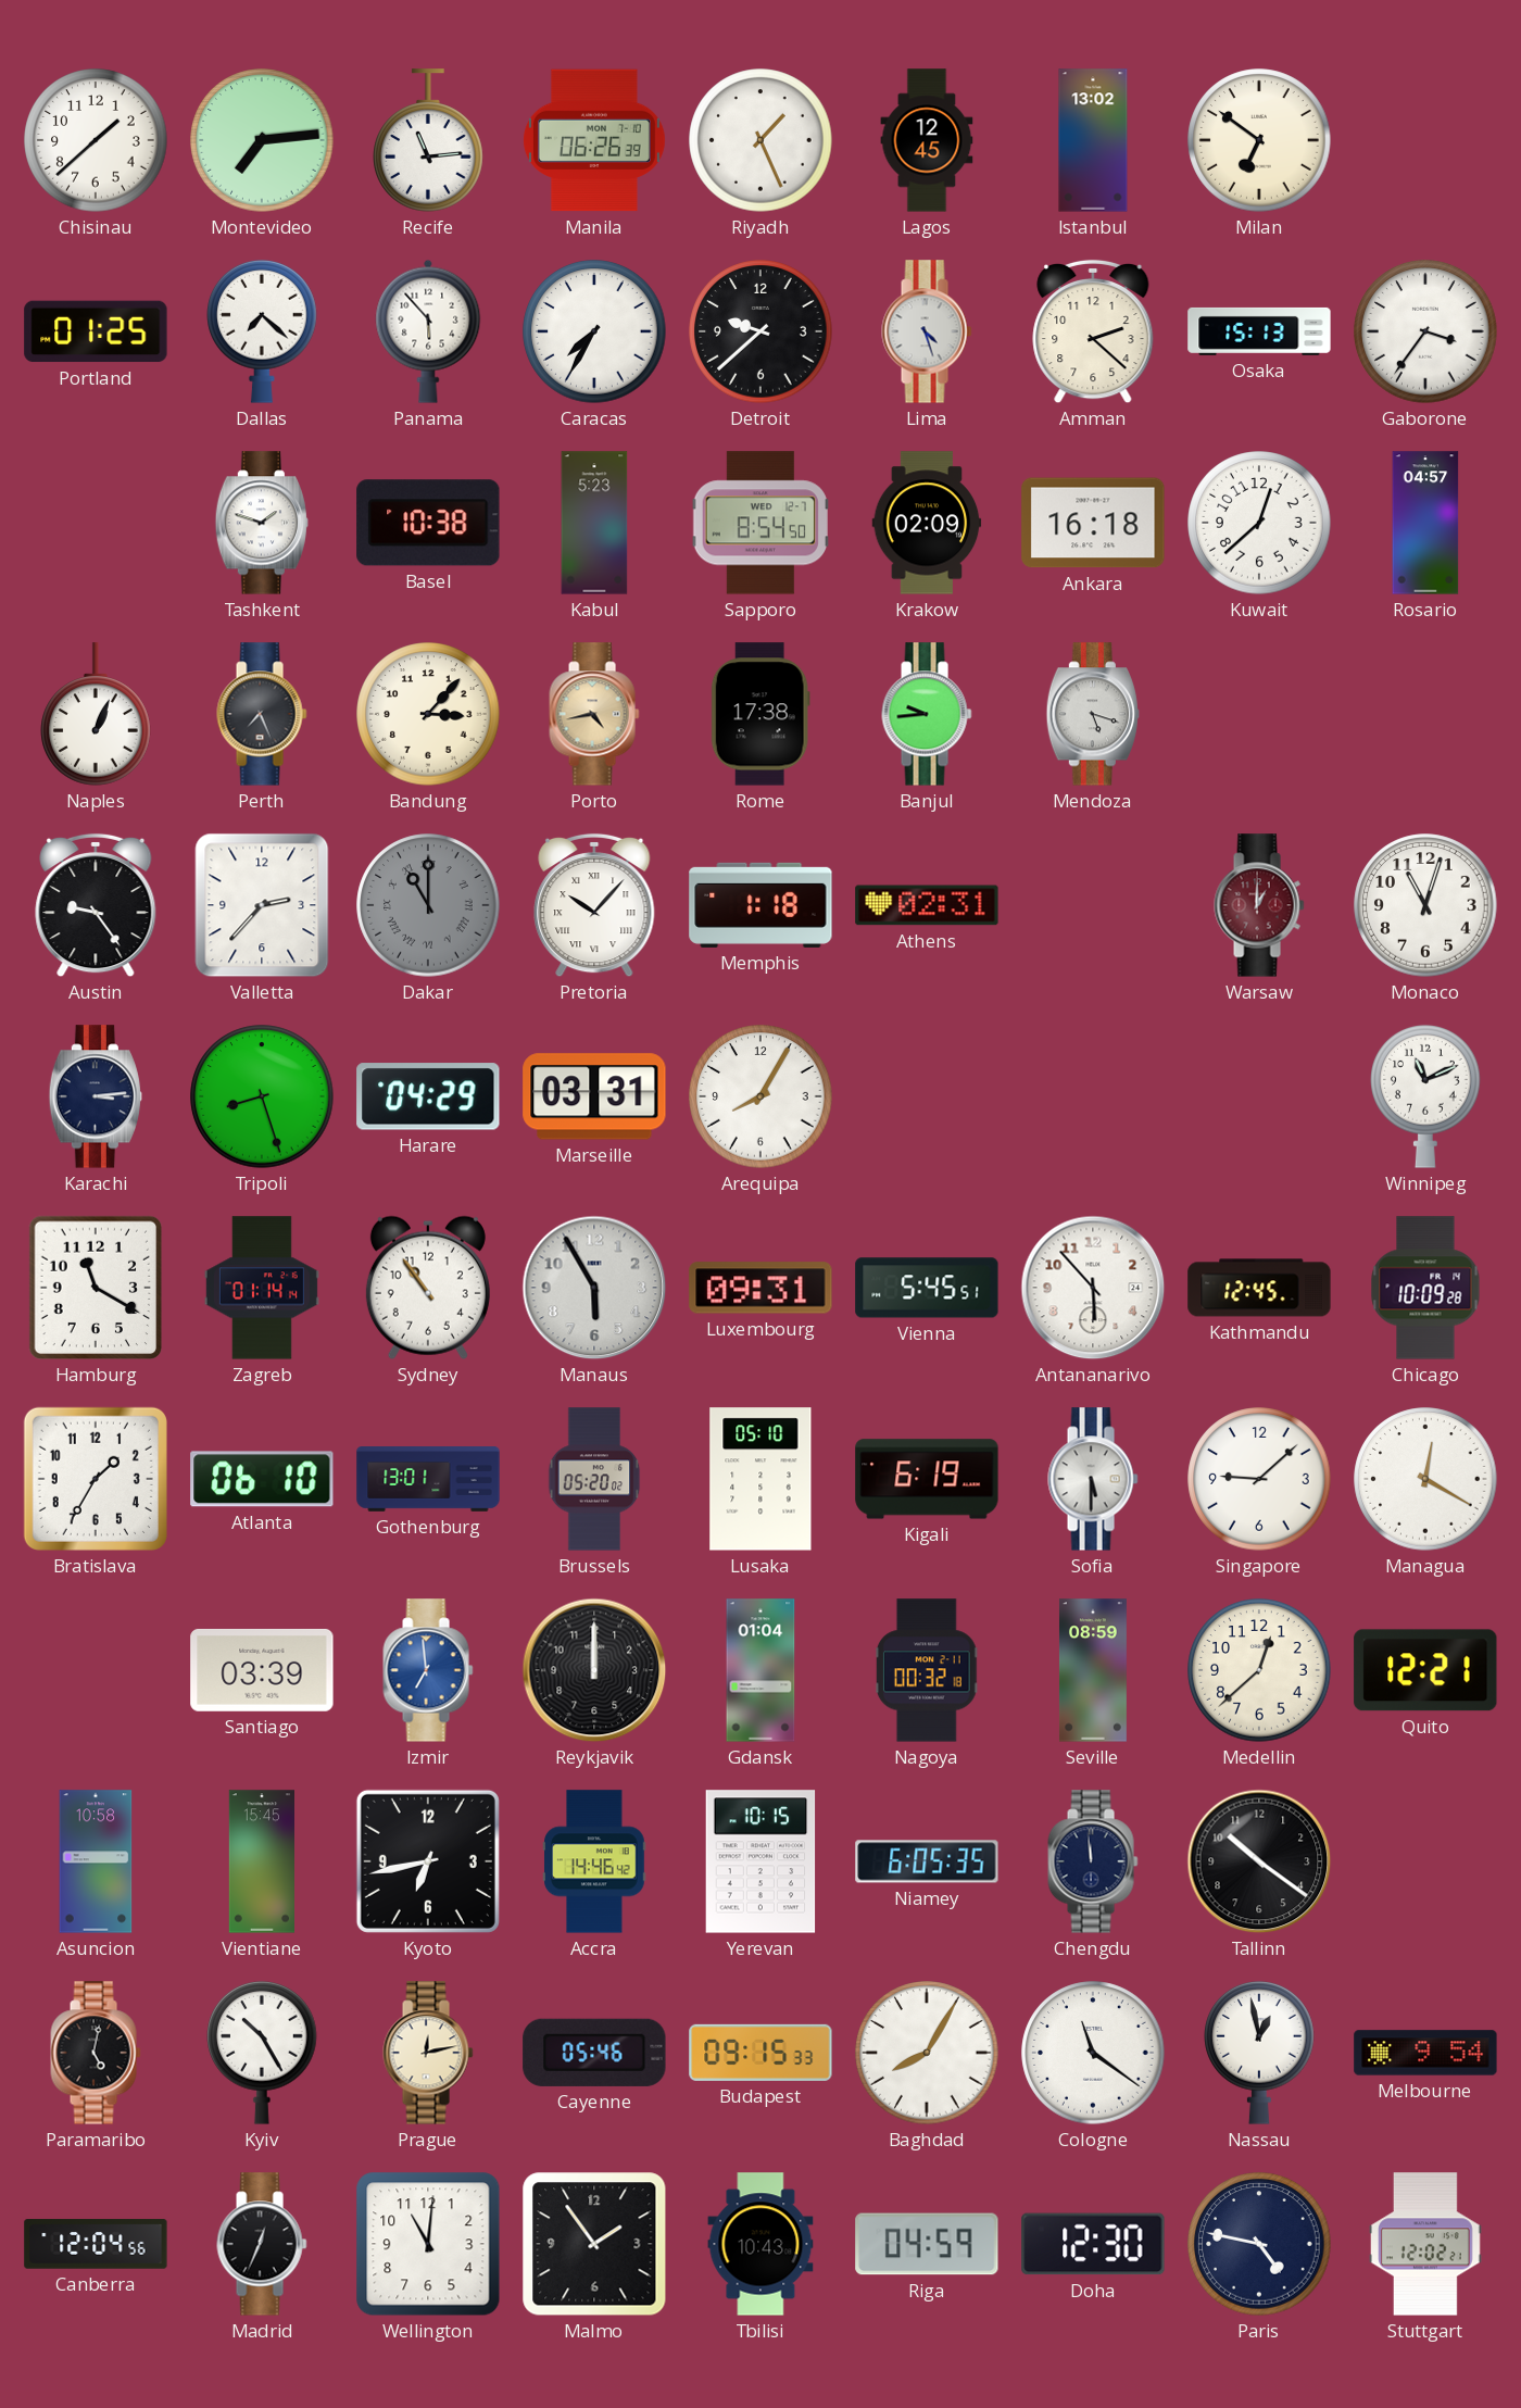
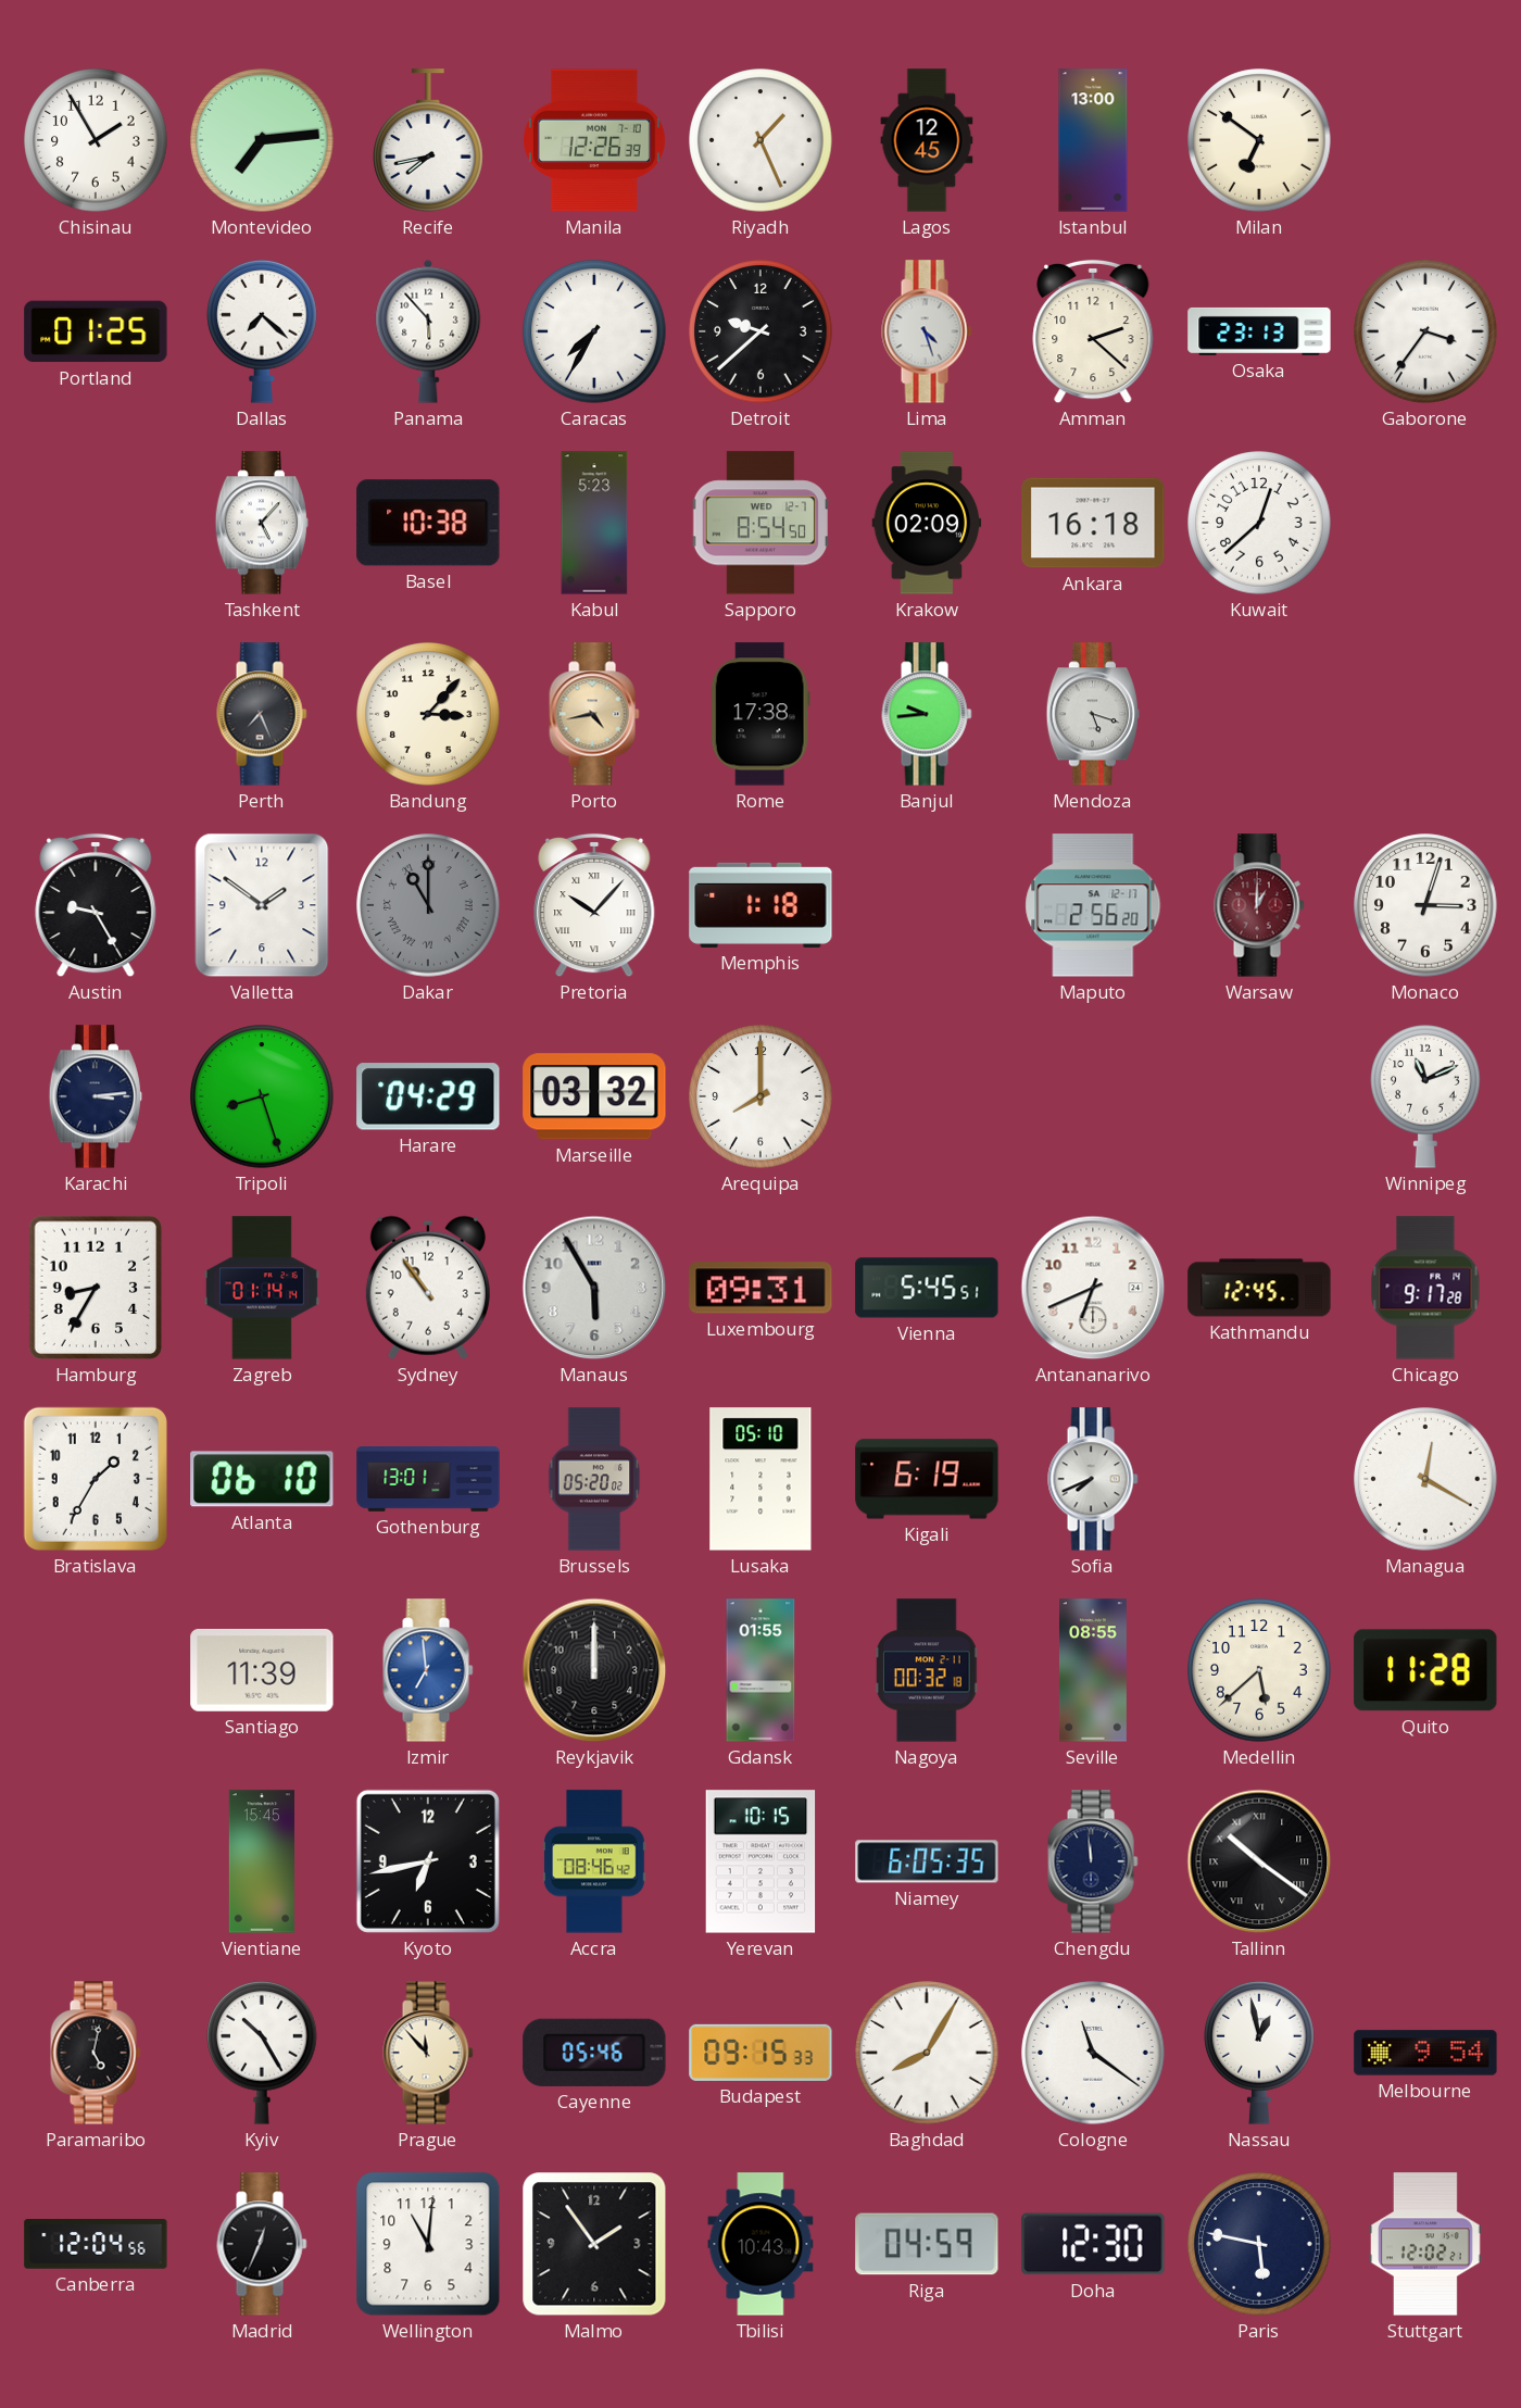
Chisinau: 1:38 -> 1:55
Recife: 11:14 -> 7:43
Manila: 06:26 -> 12:26
Istanbul: 13:02 -> 13:00
Osaka: 15:13 -> 23:13
Tashkent: 1:48 -> 5:07
Rosario: 04:57 -> none
Naples: 1:04 -> none
Austin: 9:24 -> 9:25
Valletta: 2:37 -> 1:51
Athens: 02:31 -> none
Maputo: none -> 2:56
Monaco: 11:03 -> 3:03
Marseille: 03:31 -> 03:32
Arequipa: 8:05 -> 8:00
Hamburg: 11:20 -> 8:35
Antananarivo: 5:53 -> 6:41
Chicago: 10:09 -> 9:17
Sofia: 5:30 -> 7:41
Singapore: 9:08 -> none
Santiago: 03:39 -> 11:39
Gdansk: 01:04 -> 01:55
Seville: 08:59 -> 08:55
Medellin: 12:38 -> 5:38
Quito: 12:21 -> 11:28
Asuncion: 10:58 -> none
Accra: 14:46 -> 08:46
Tallinn numerals: Arabic -> Roman
Prague: 12:13 -> 11:53
Paris: 4:47 -> 5:47
